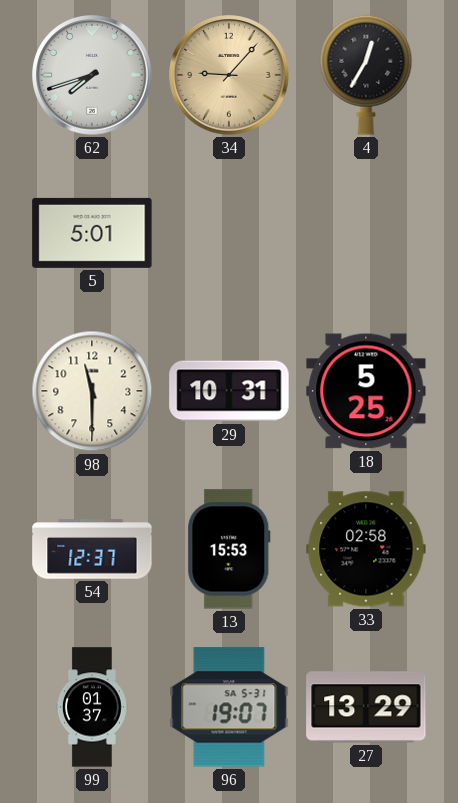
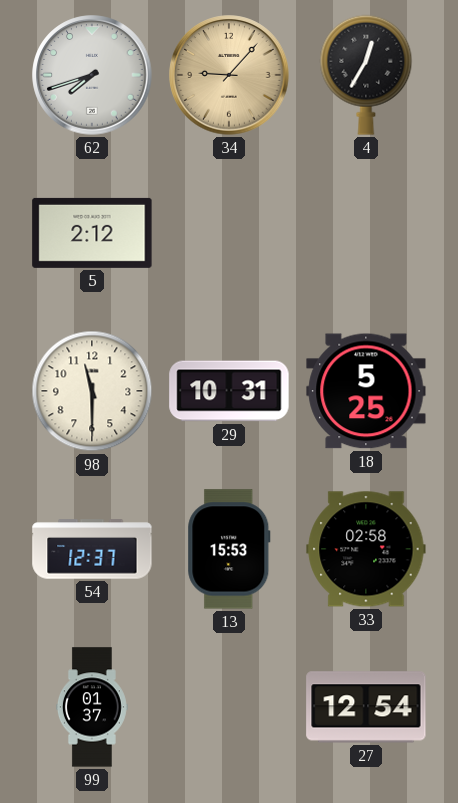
5: 5:01 -> 2:12
96: 19:07 -> none
27: 13:29 -> 12:54
